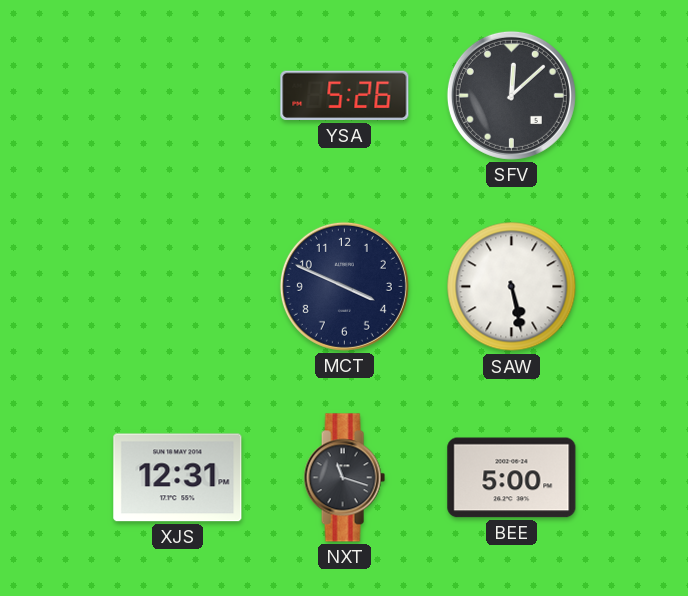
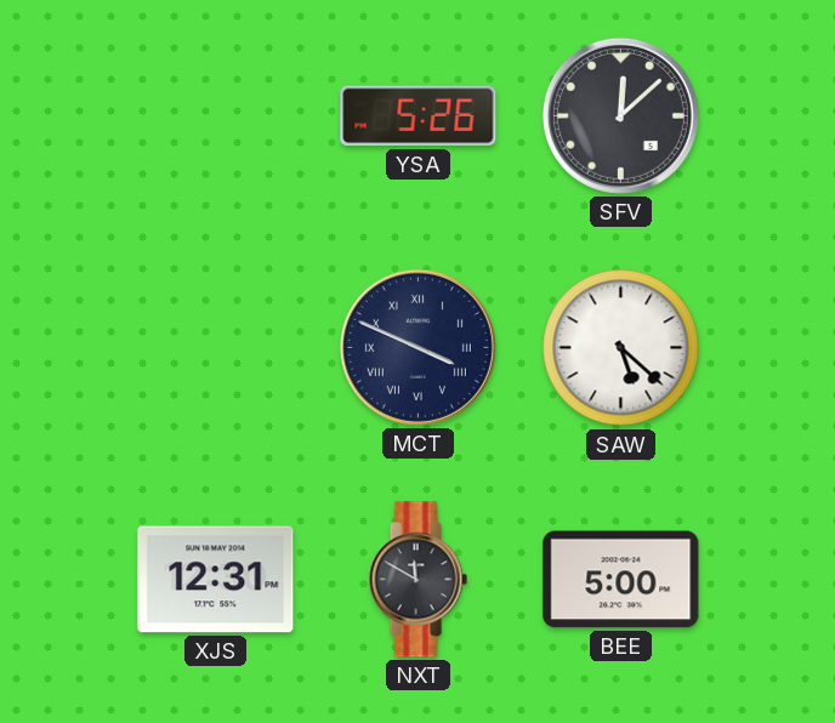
MCT numerals: Arabic -> Roman
SAW: 5:28 -> 5:22
NXT: 11:18 -> 11:50
